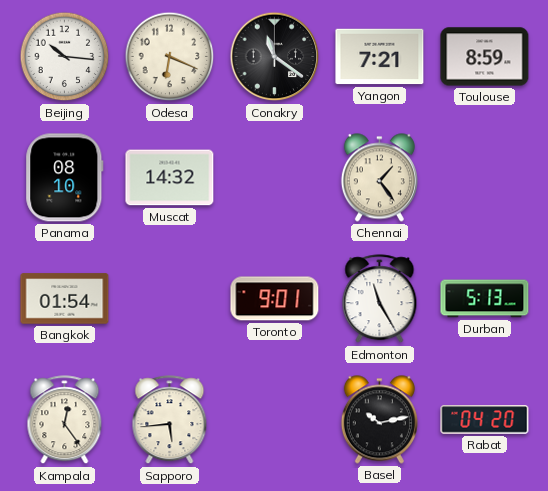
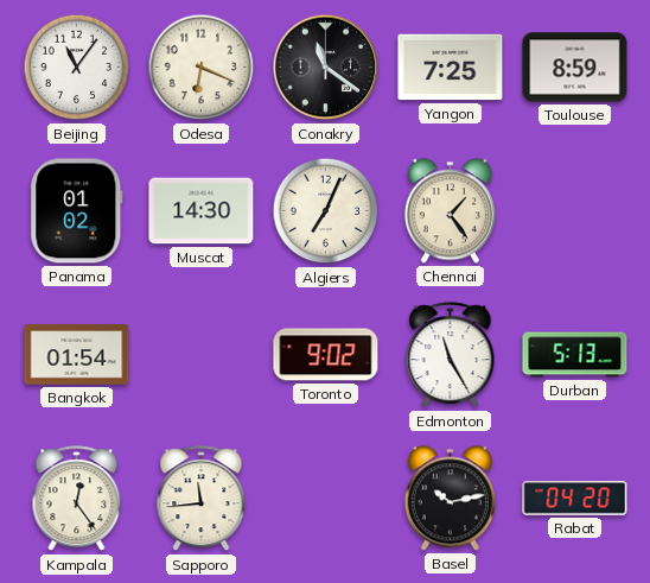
Beijing: 10:16 -> 11:06
Yangon: 7:21 -> 7:25
Panama: 08:10 -> 01:02
Muscat: 14:32 -> 14:30
Algiers: none -> 7:04
Toronto: 9:01 -> 9:02
Sapporo: 5:44 -> 11:44
